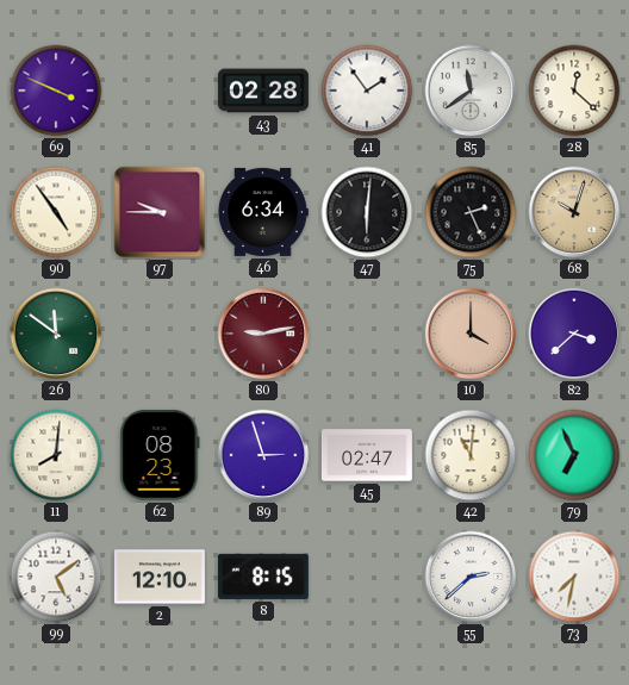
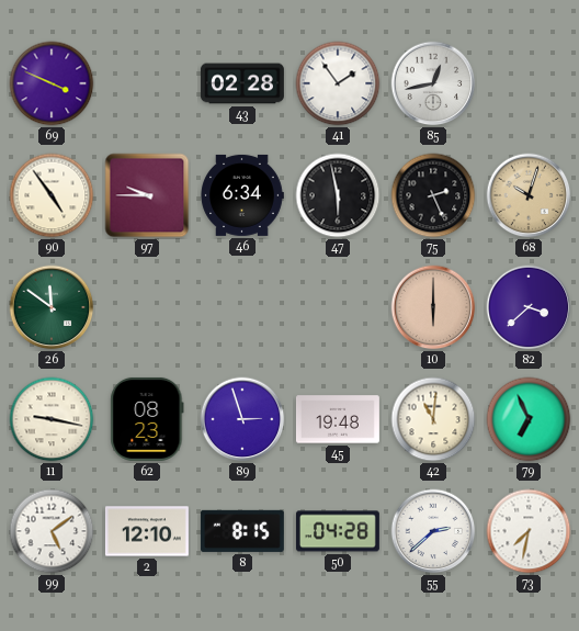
85: 11:39 -> 12:43
28: 12:22 -> none
47: 6:01 -> 5:58
80: 9:13 -> none
10: 4:00 -> 6:00
11: 8:01 -> 9:17
45: 02:47 -> 19:48
50: none -> 04:28
